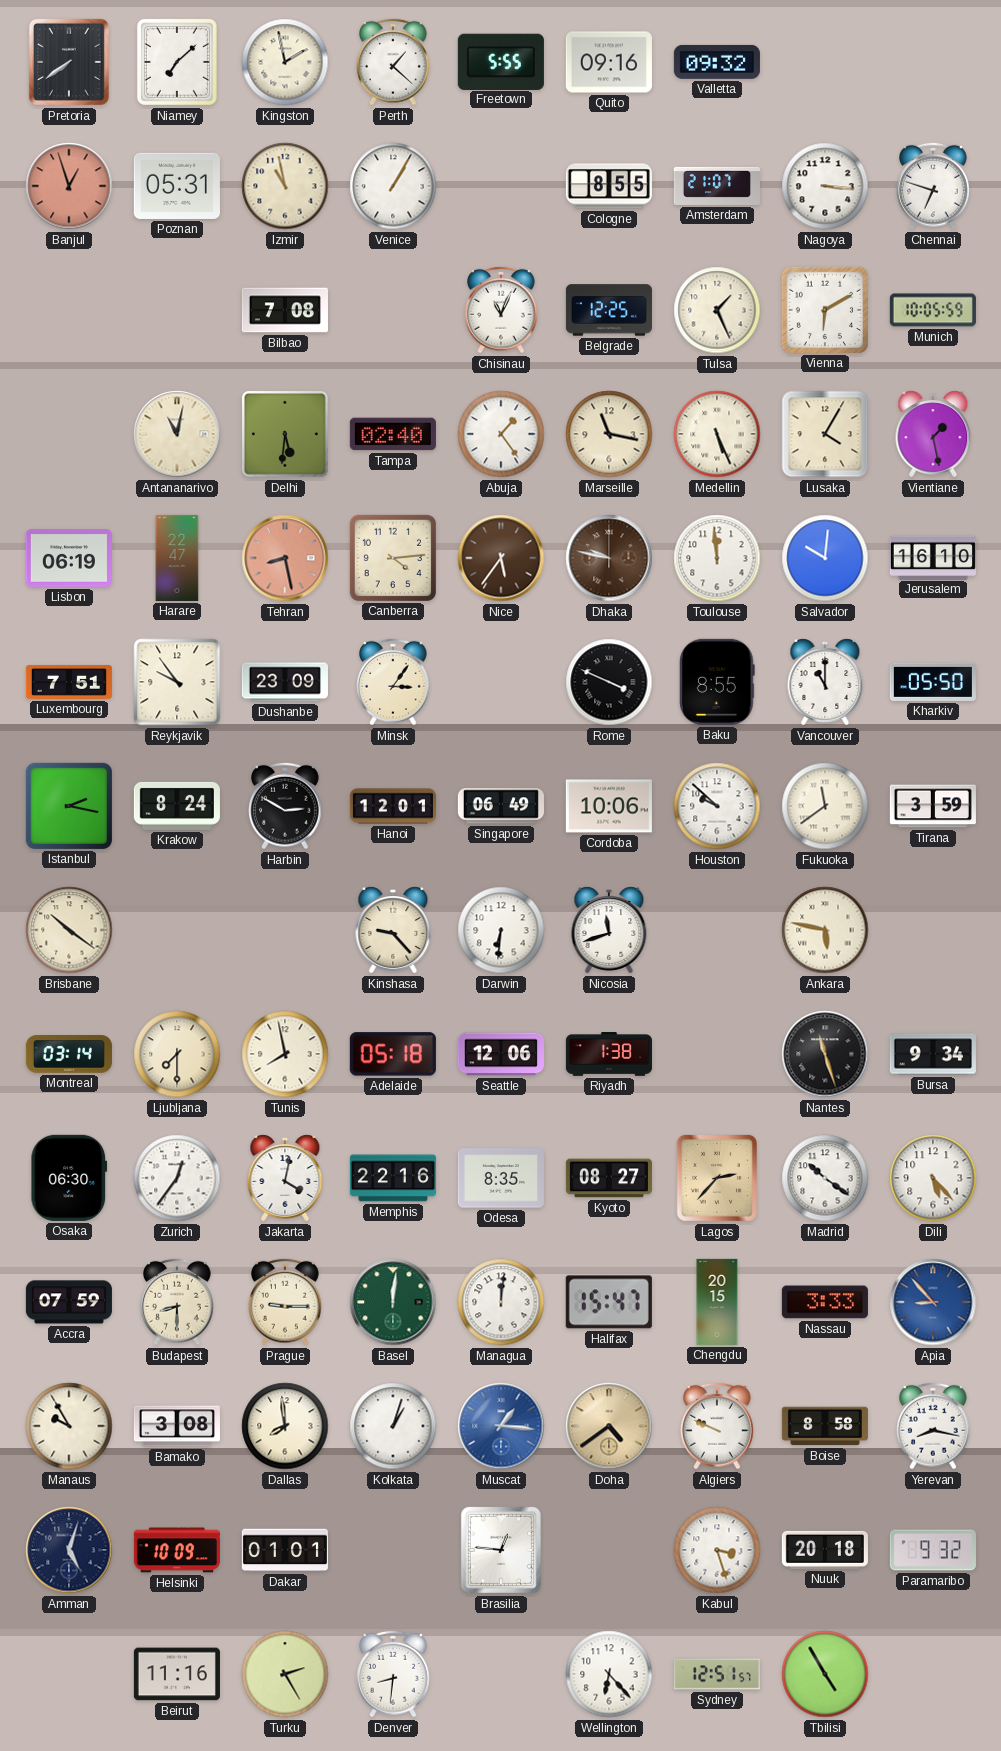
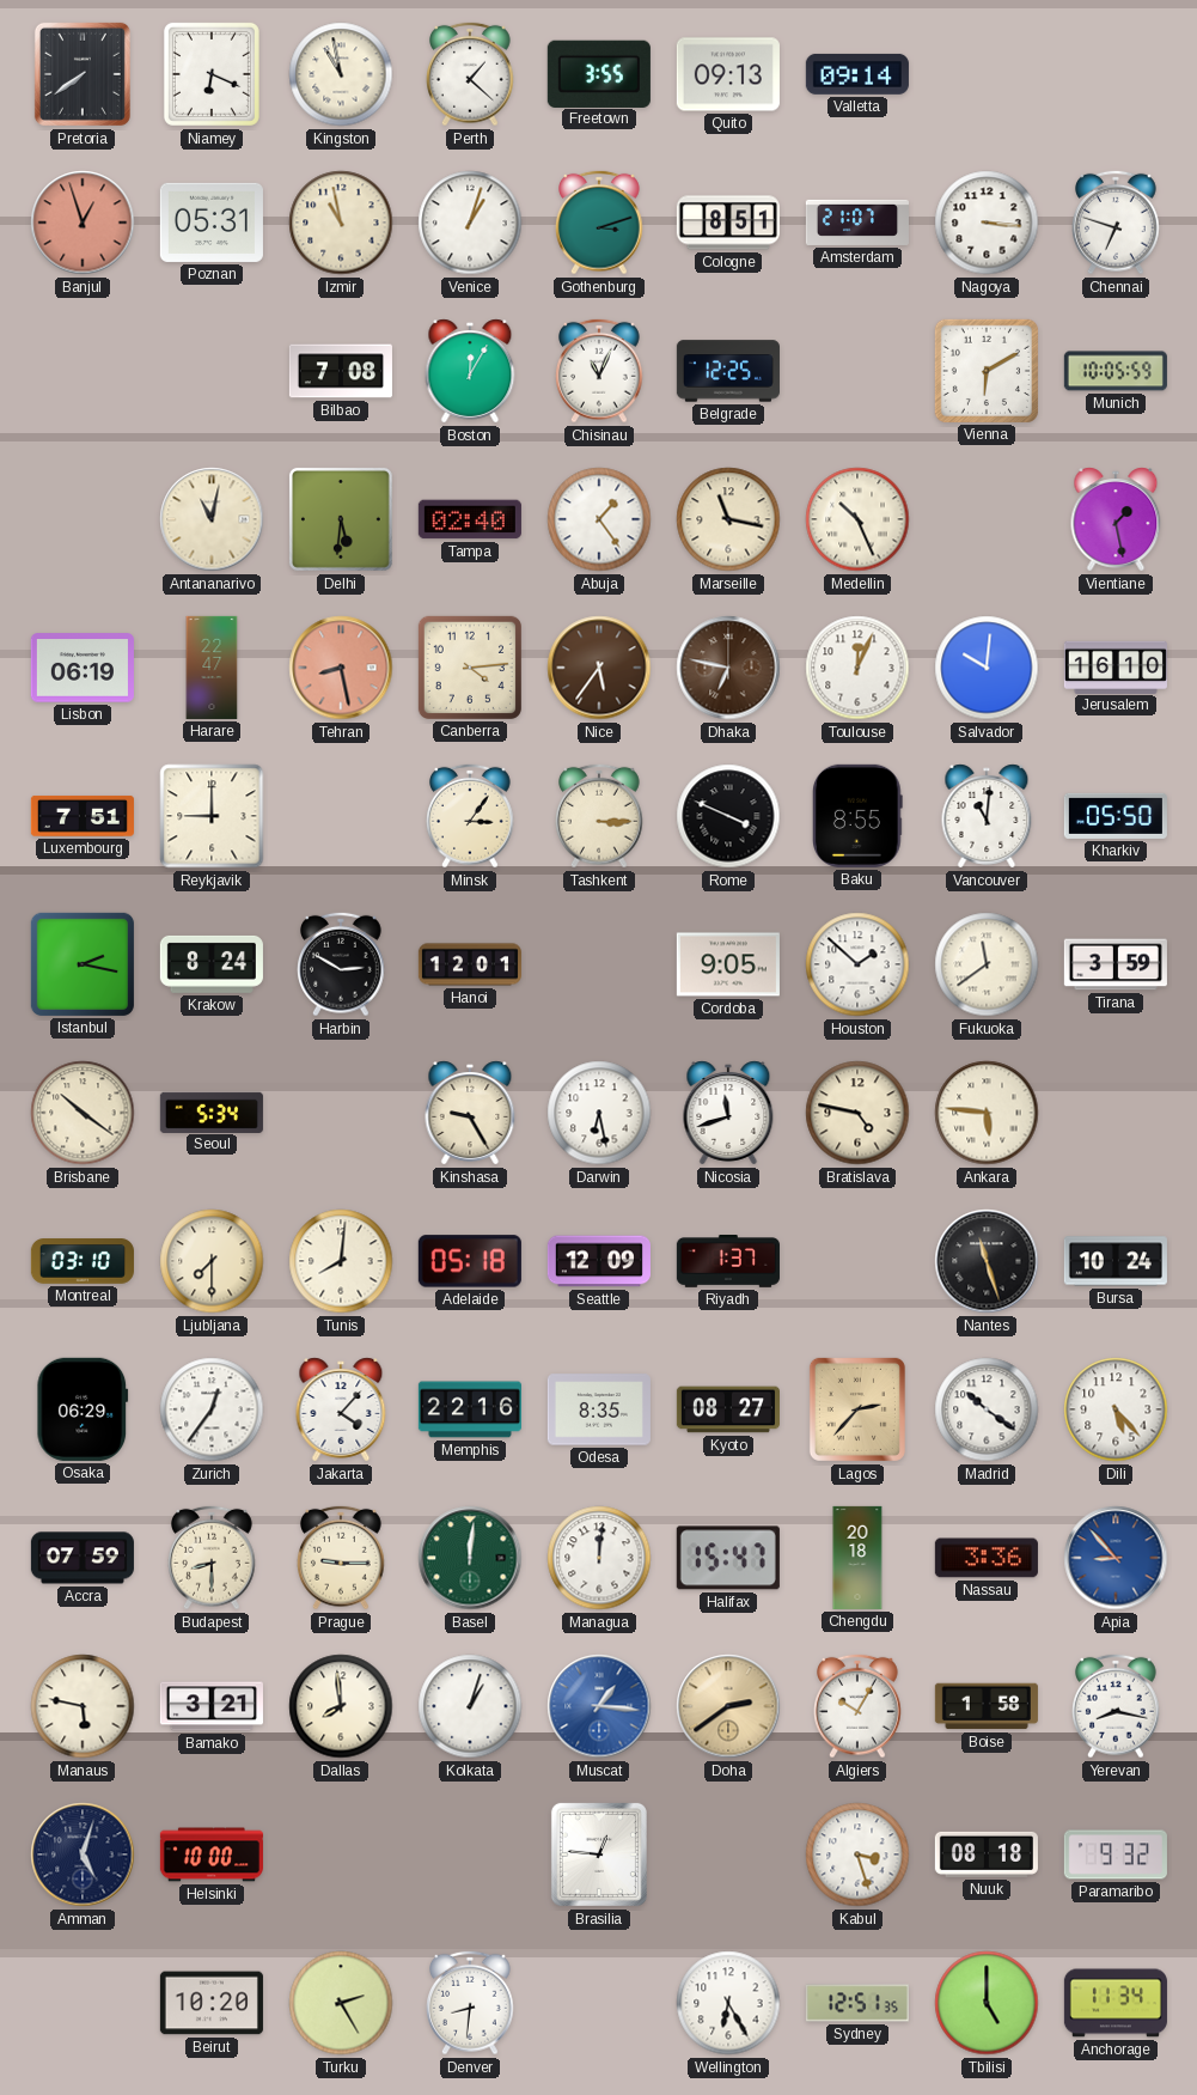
Niamey: 7:08 -> 6:19
Kingston: 1:58 -> 10:58
Freetown: 5:55 -> 3:55
Quito: 09:16 -> 09:13
Valletta: 09:32 -> 09:14
Venice: 1:05 -> 1:03
Gothenburg: none -> 3:12
Cologne: 8:55 -> 8:51
Boston: none -> 12:05
Tulsa: 1:26 -> none
Medellin: 5:26 -> 10:26
Lusaka: 4:05 -> none
Dhaka: 9:47 -> 6:47
Toulouse: 11:59 -> 12:04
Reykjavik: 9:54 -> 9:00
Dushanbe: 23:09 -> none
Tashkent: none -> 3:15
Vancouver: 11:00 -> 11:01
Singapore: 06:49 -> none
Cordoba: 10:06 -> 9:05
Houston: 9:52 -> 1:52
Seoul: none -> 5:34
Kinshasa: 9:23 -> 9:25
Darwin: 6:31 -> 6:28
Bratislava: none -> 4:47
Ankara: 5:47 -> 5:46
Montreal: 03:14 -> 03:10
Tunis: 7:58 -> 8:01
Seattle: 12:06 -> 12:09
Riyadh: 1:38 -> 1:37
Bursa: 9:34 -> 10:24
Osaka: 06:30 -> 06:29
Jakarta: 4:02 -> 4:07
Chengdu: 20:15 -> 20:18
Nassau: 3:33 -> 3:36
Manaus: 9:55 -> 5:47
Bamako: 3:08 -> 3:21
Doha: 4:39 -> 2:39
Algiers: 9:49 -> 10:05
Boise: 8:58 -> 1:58
Helsinki: 10:09 -> 10:00
Dakar: 01:01 -> none
Nuuk: 20:18 -> 08:18
Beirut: 11:16 -> 10:20
Wellington: 6:23 -> 6:25
Sydney: 12:51:57 -> 12:51:35
Tbilisi: 4:55 -> 5:00
Anchorage: none -> 11:34
